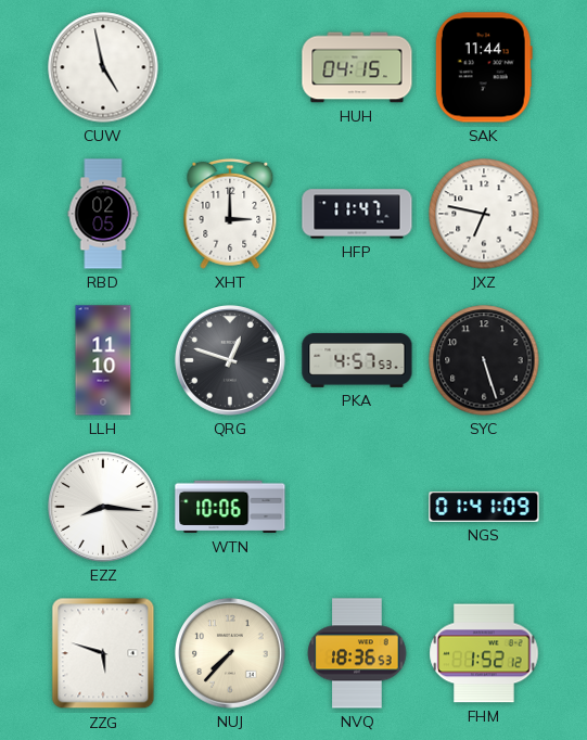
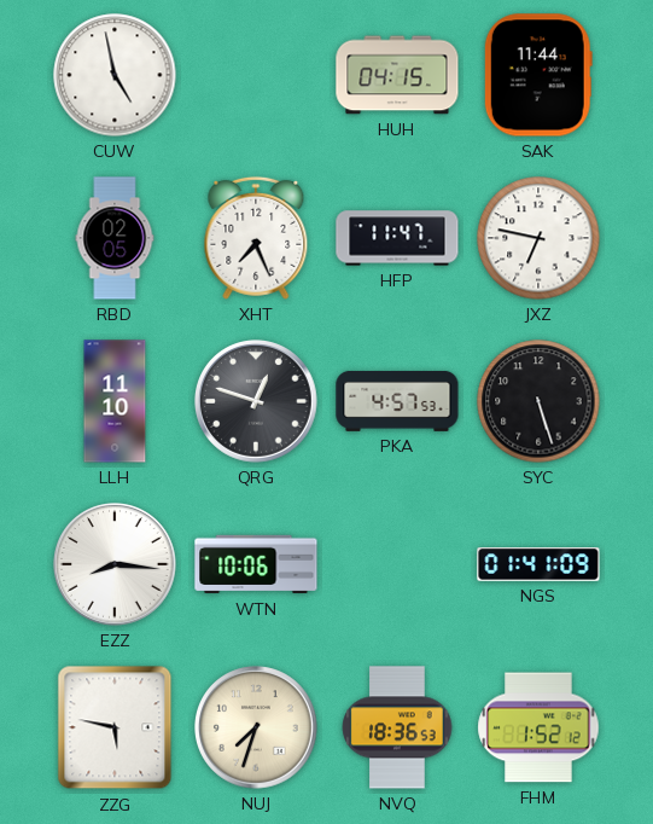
XHT: 3:00 -> 7:26
ZZG: 5:48 -> 5:47
NUJ: 7:37 -> 7:33
